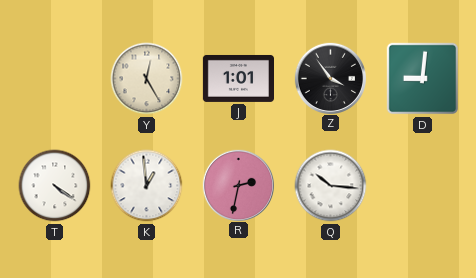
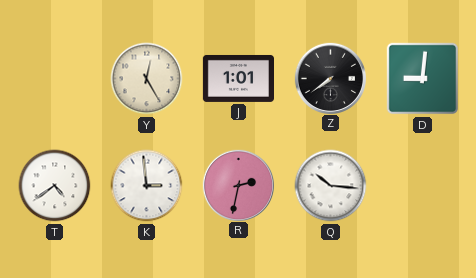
Z: 3:54 -> 7:39
T: 4:21 -> 4:39
K: 12:59 -> 2:59
